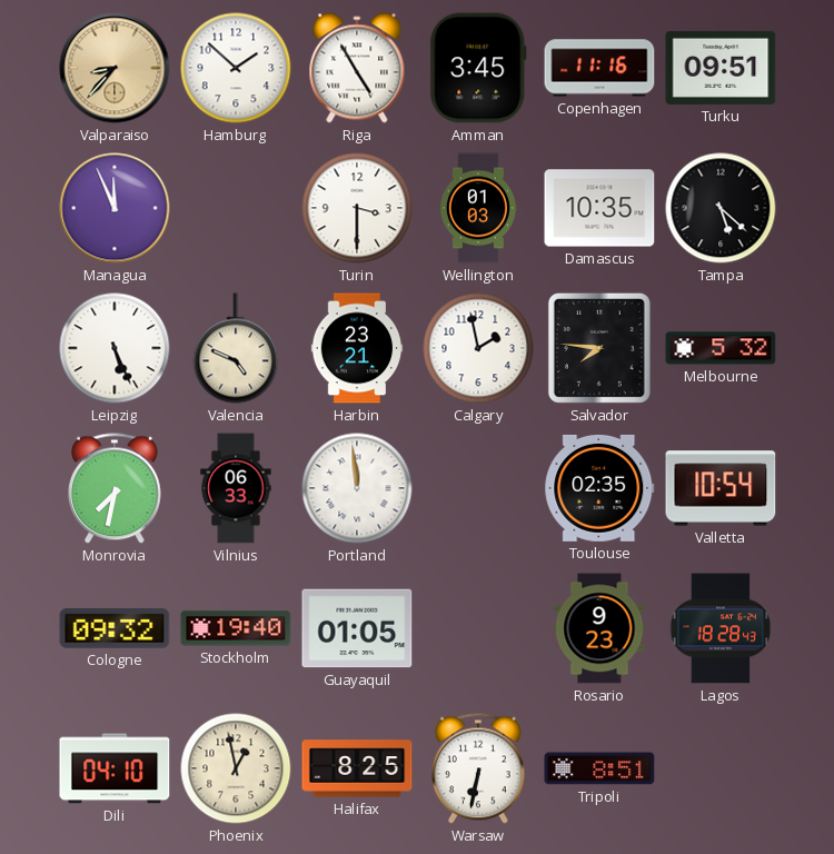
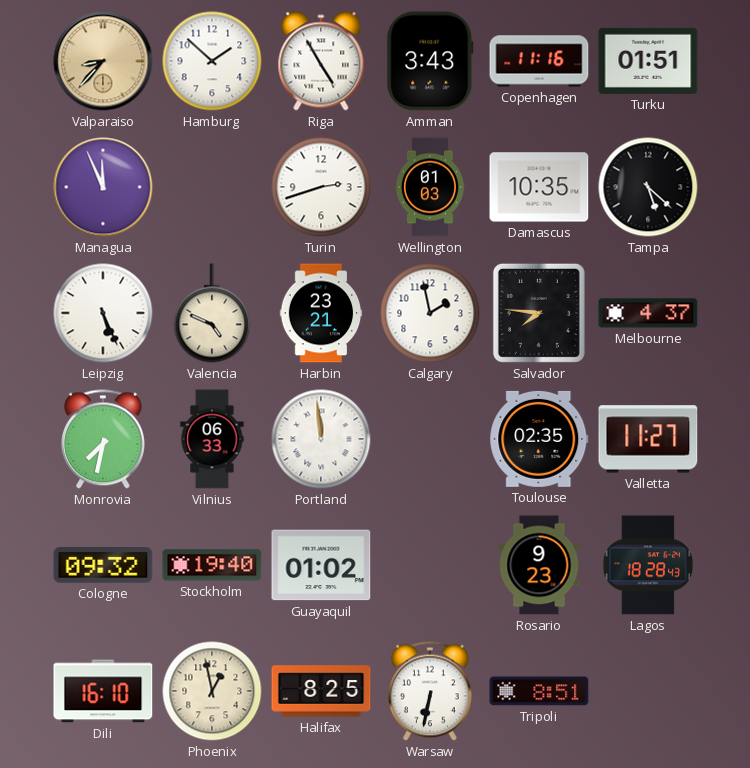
Amman: 3:45 -> 3:43
Turku: 09:51 -> 01:51
Turin: 3:30 -> 2:42
Melbourne: 5:32 -> 4:37
Valletta: 10:54 -> 11:27
Guayaquil: 01:05 -> 01:02
Dili: 04:10 -> 16:10
